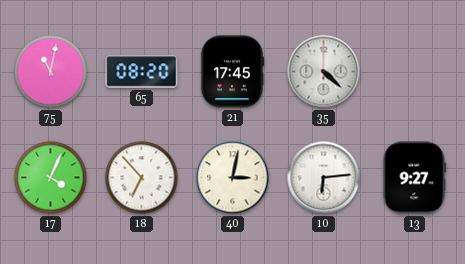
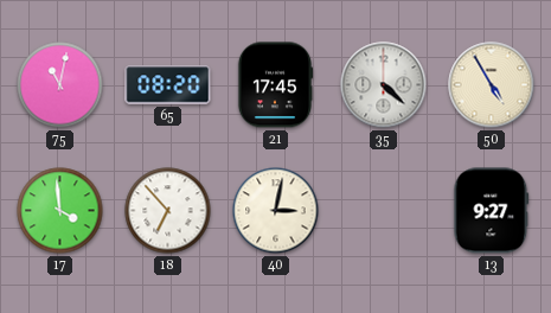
50: none -> 4:55
17: 4:04 -> 3:59
10: 6:14 -> none
